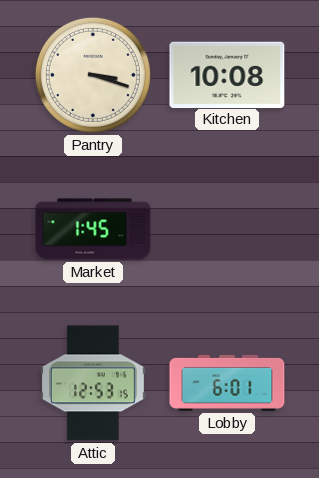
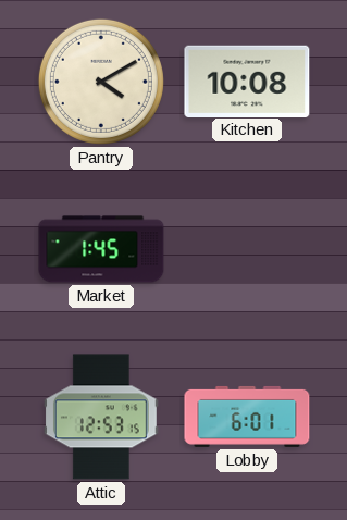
Pantry: 3:18 -> 4:10
